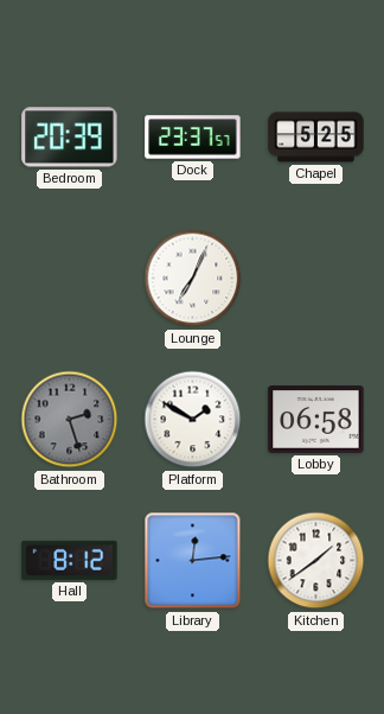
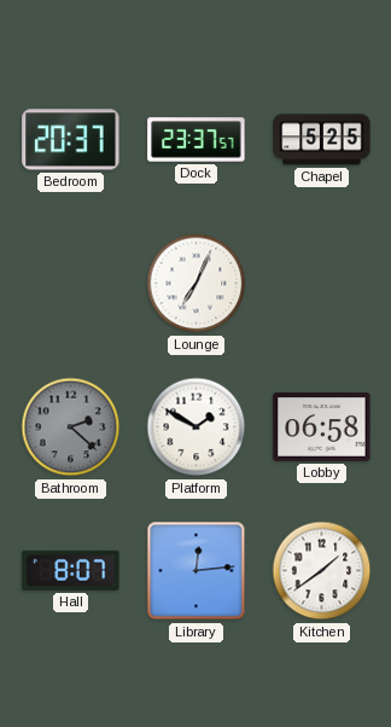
Bedroom: 20:39 -> 20:37
Bathroom: 2:27 -> 2:22
Hall: 8:12 -> 8:07
